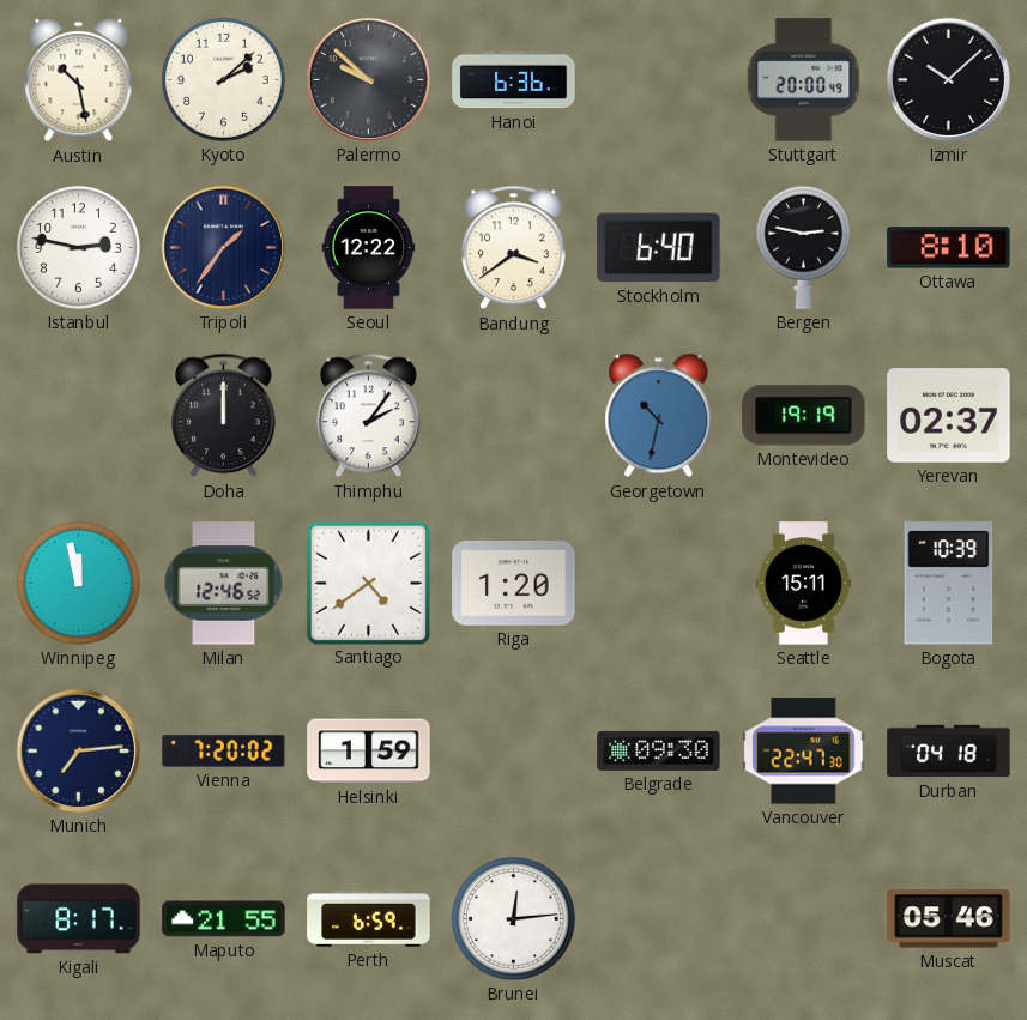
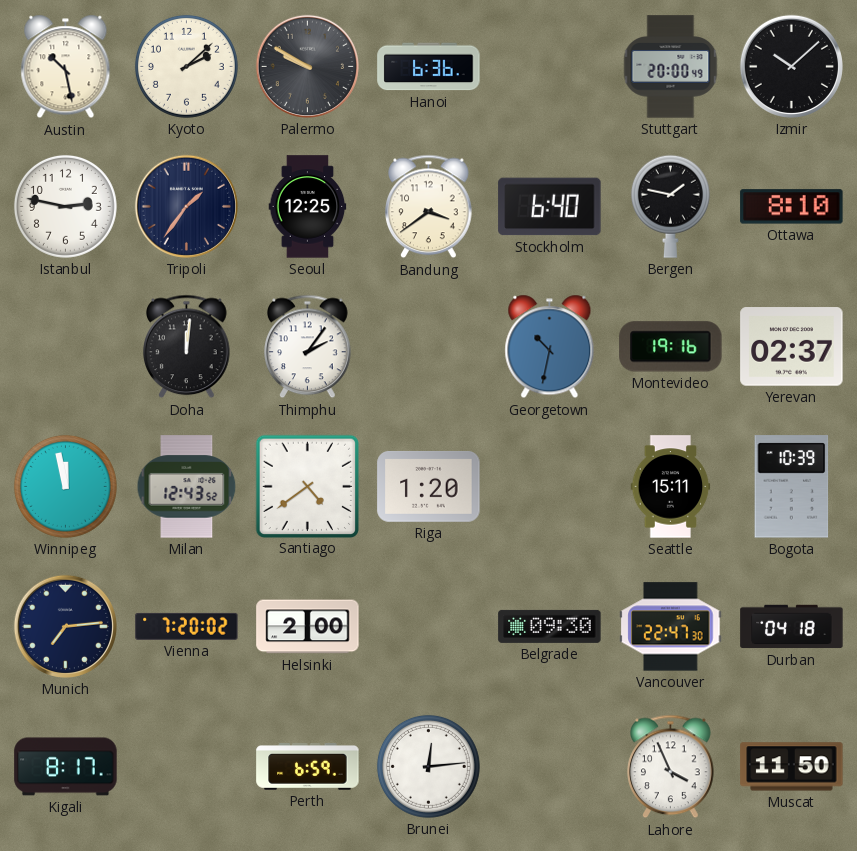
Palermo: 9:52 -> 9:50
Seoul: 12:22 -> 12:25
Bergen: 2:47 -> 1:47
Doha: 12:00 -> 12:01
Montevideo: 19:19 -> 19:16
Milan: 12:46 -> 12:43
Helsinki: 1:59 -> 2:00
Maputo: 21:55 -> none
Lahore: none -> 3:56
Muscat: 05:46 -> 11:50
